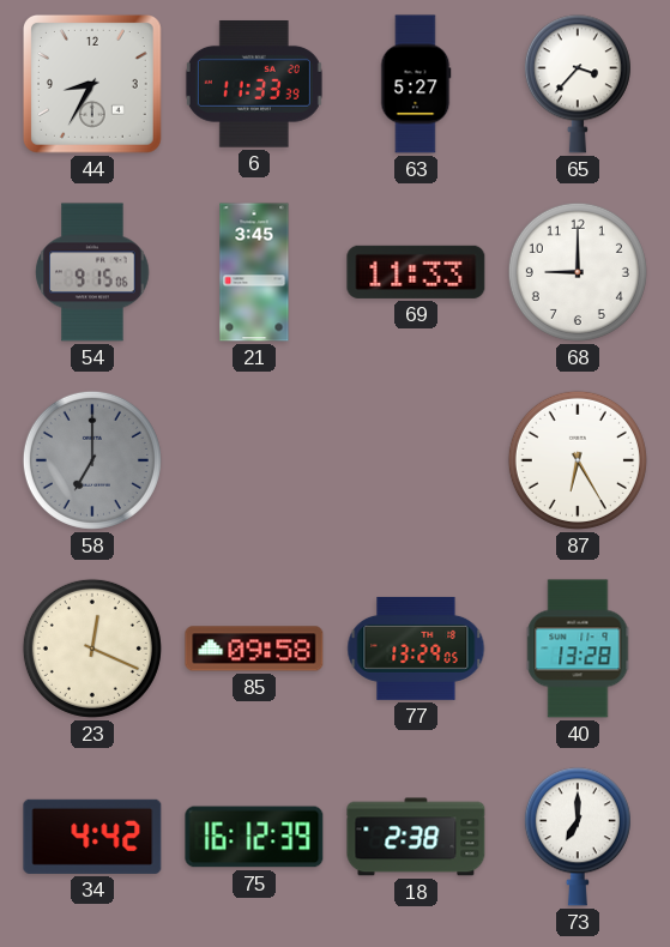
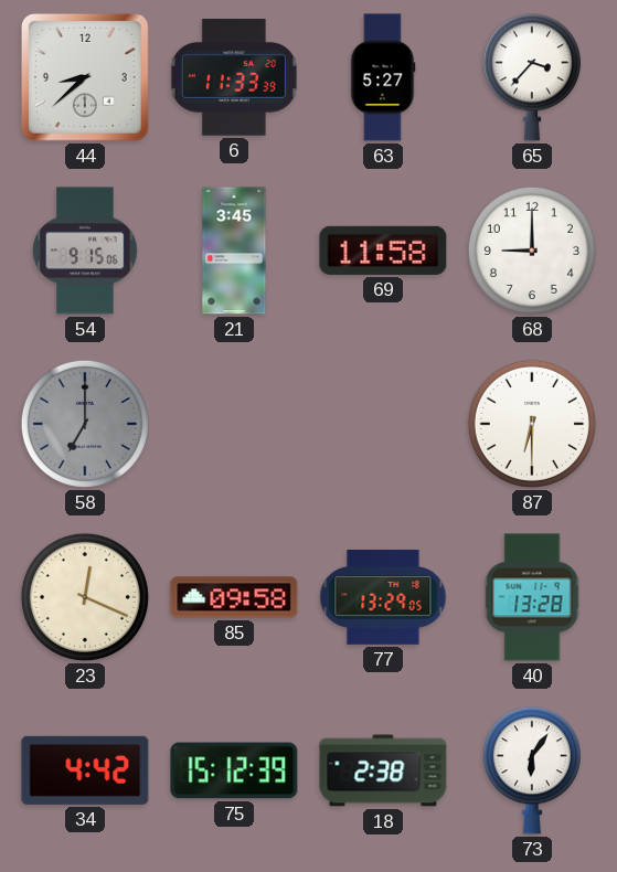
44: 8:35 -> 8:38
69: 11:33 -> 11:58
87: 6:25 -> 6:30
75: 16:12 -> 15:12
73: 7:00 -> 6:06
